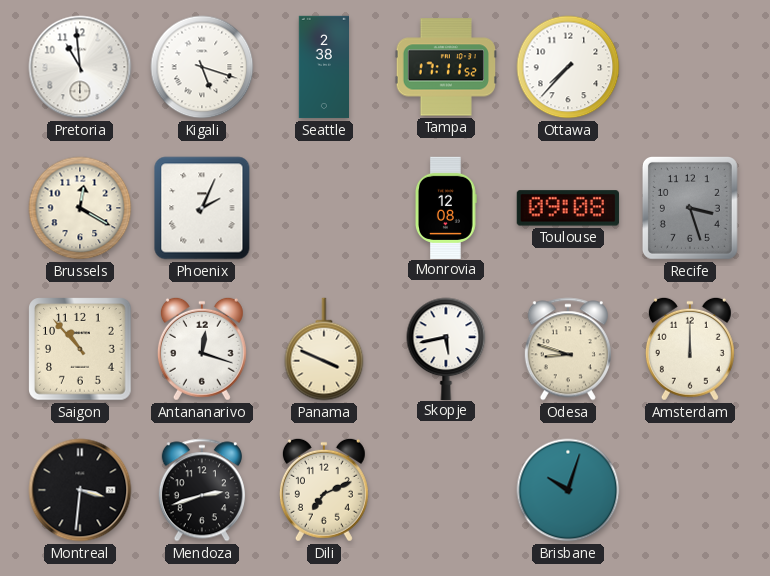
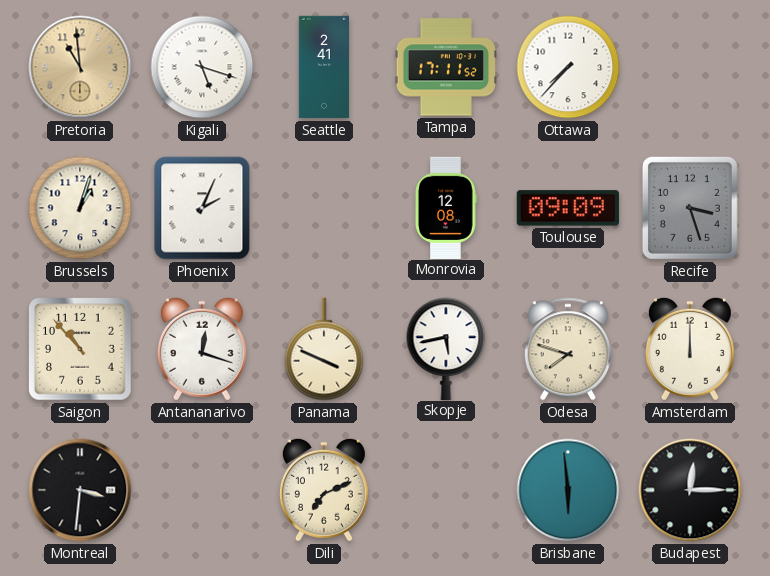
Pretoria dial: white -> champagne
Seattle: 2:38 -> 2:41
Brussels: 12:20 -> 1:03
Toulouse: 09:08 -> 09:09
Odesa: 8:48 -> 7:48
Mendoza: 2:42 -> none
Brisbane: 10:03 -> 5:59
Budapest: none -> 12:15
